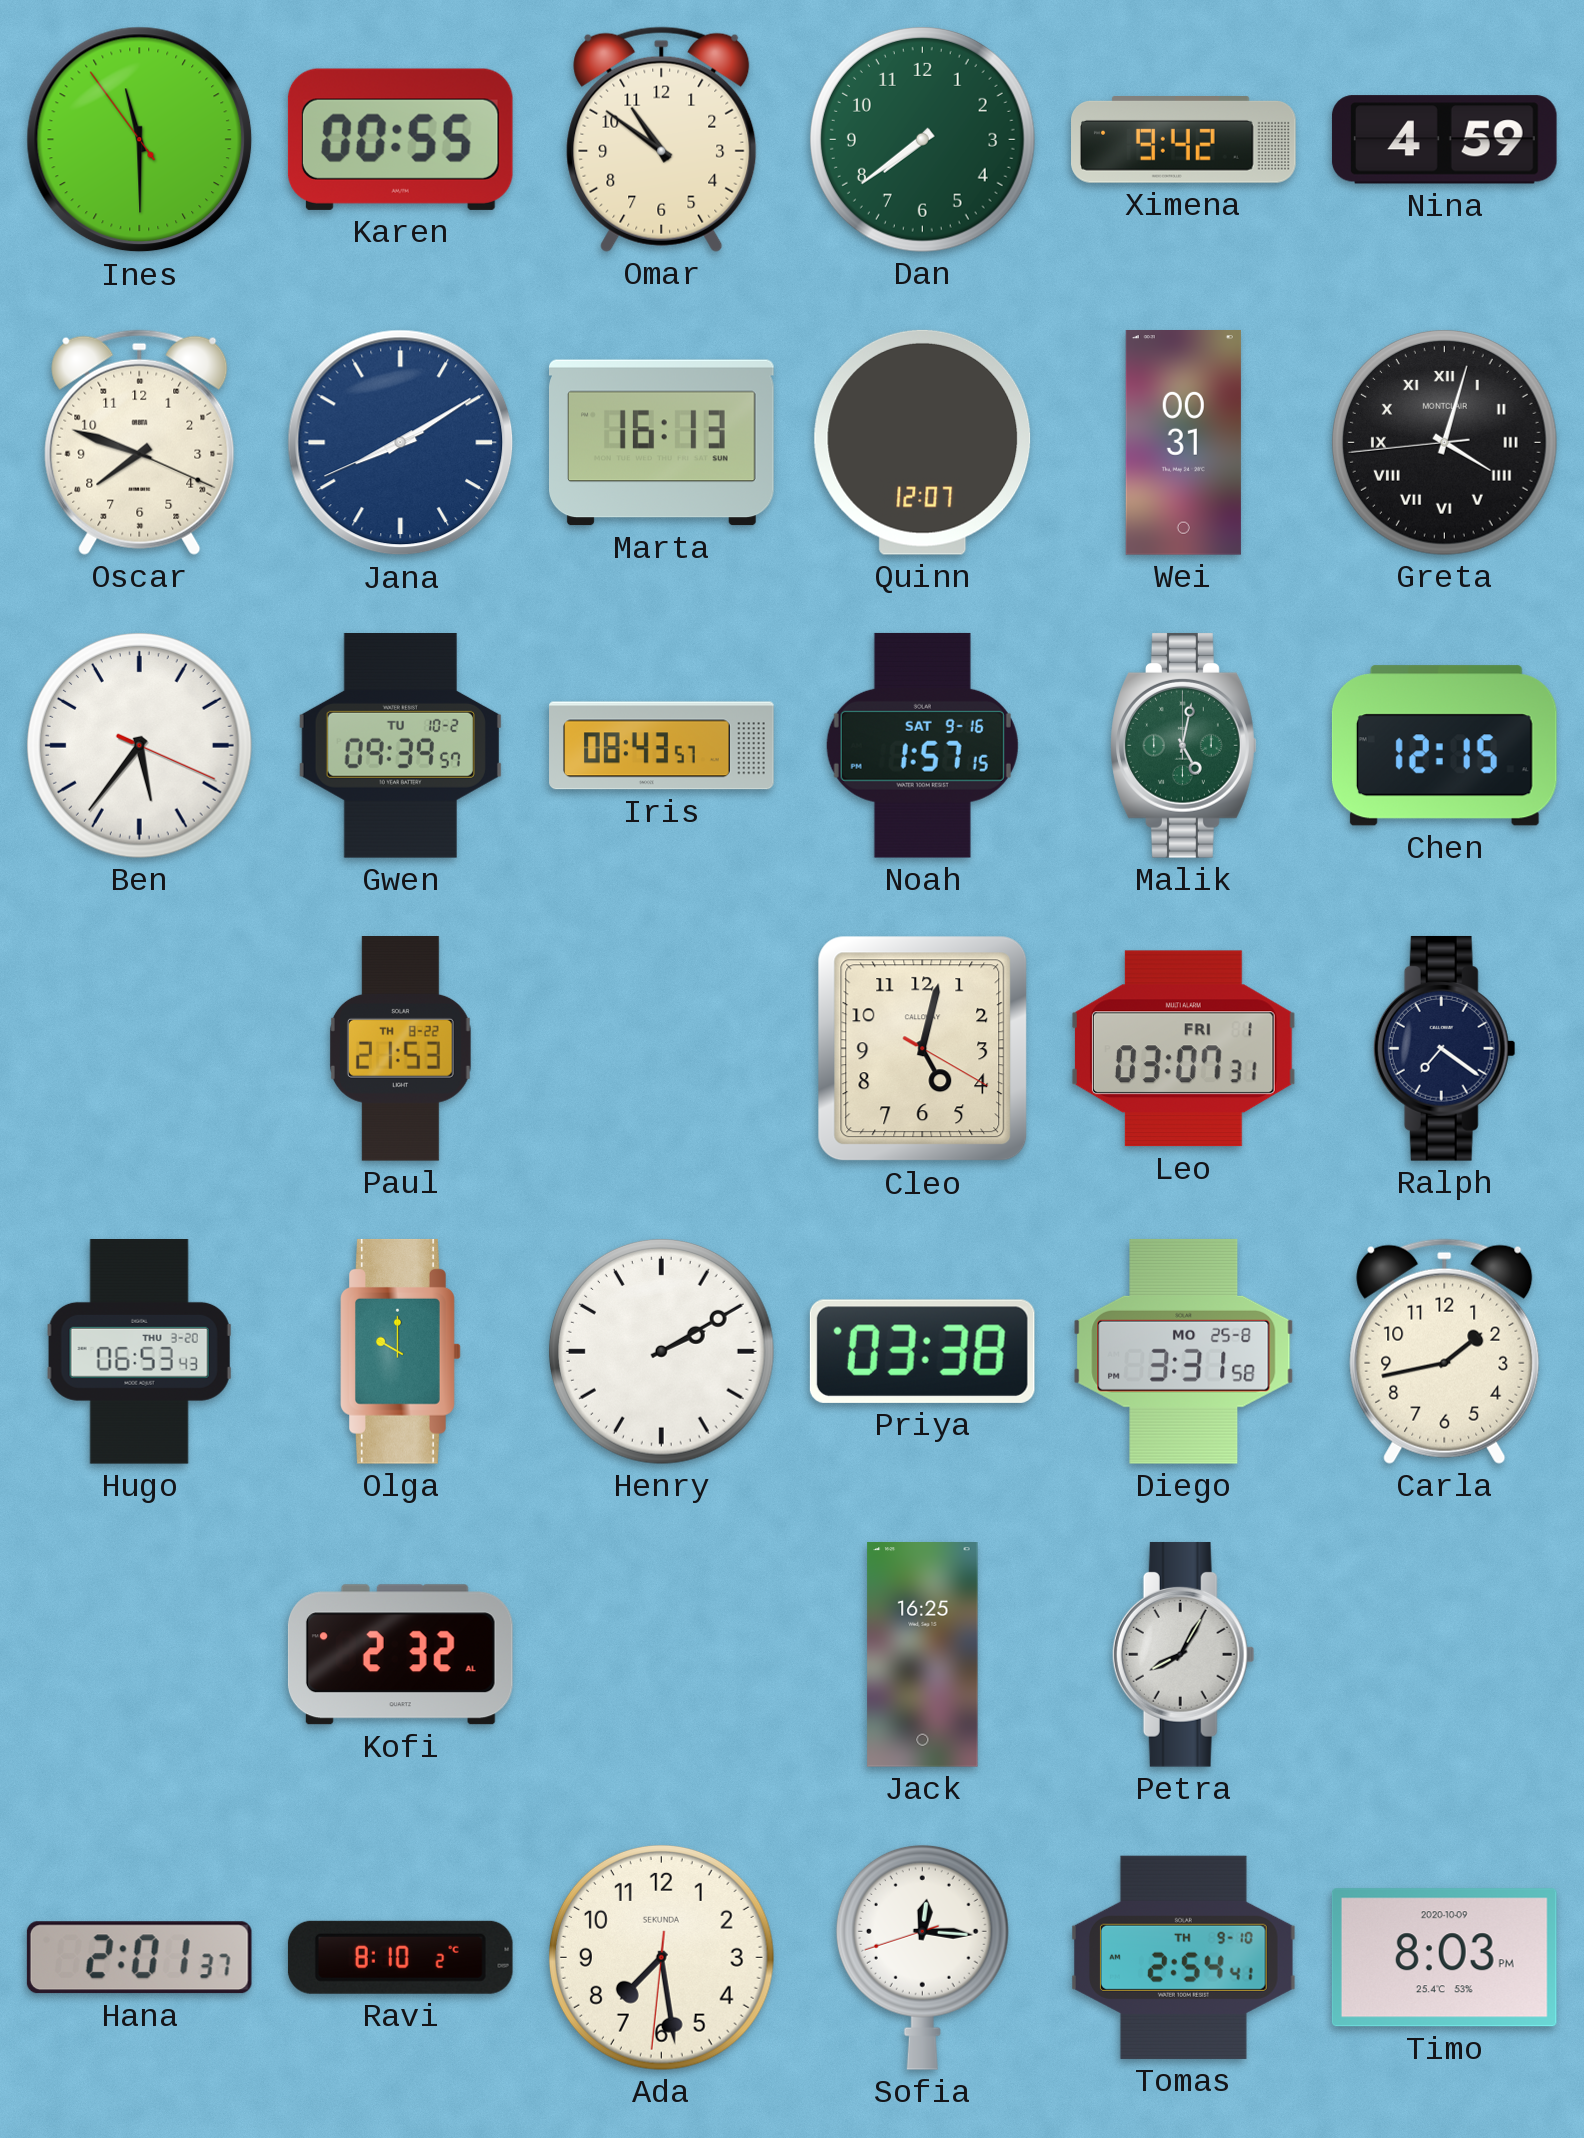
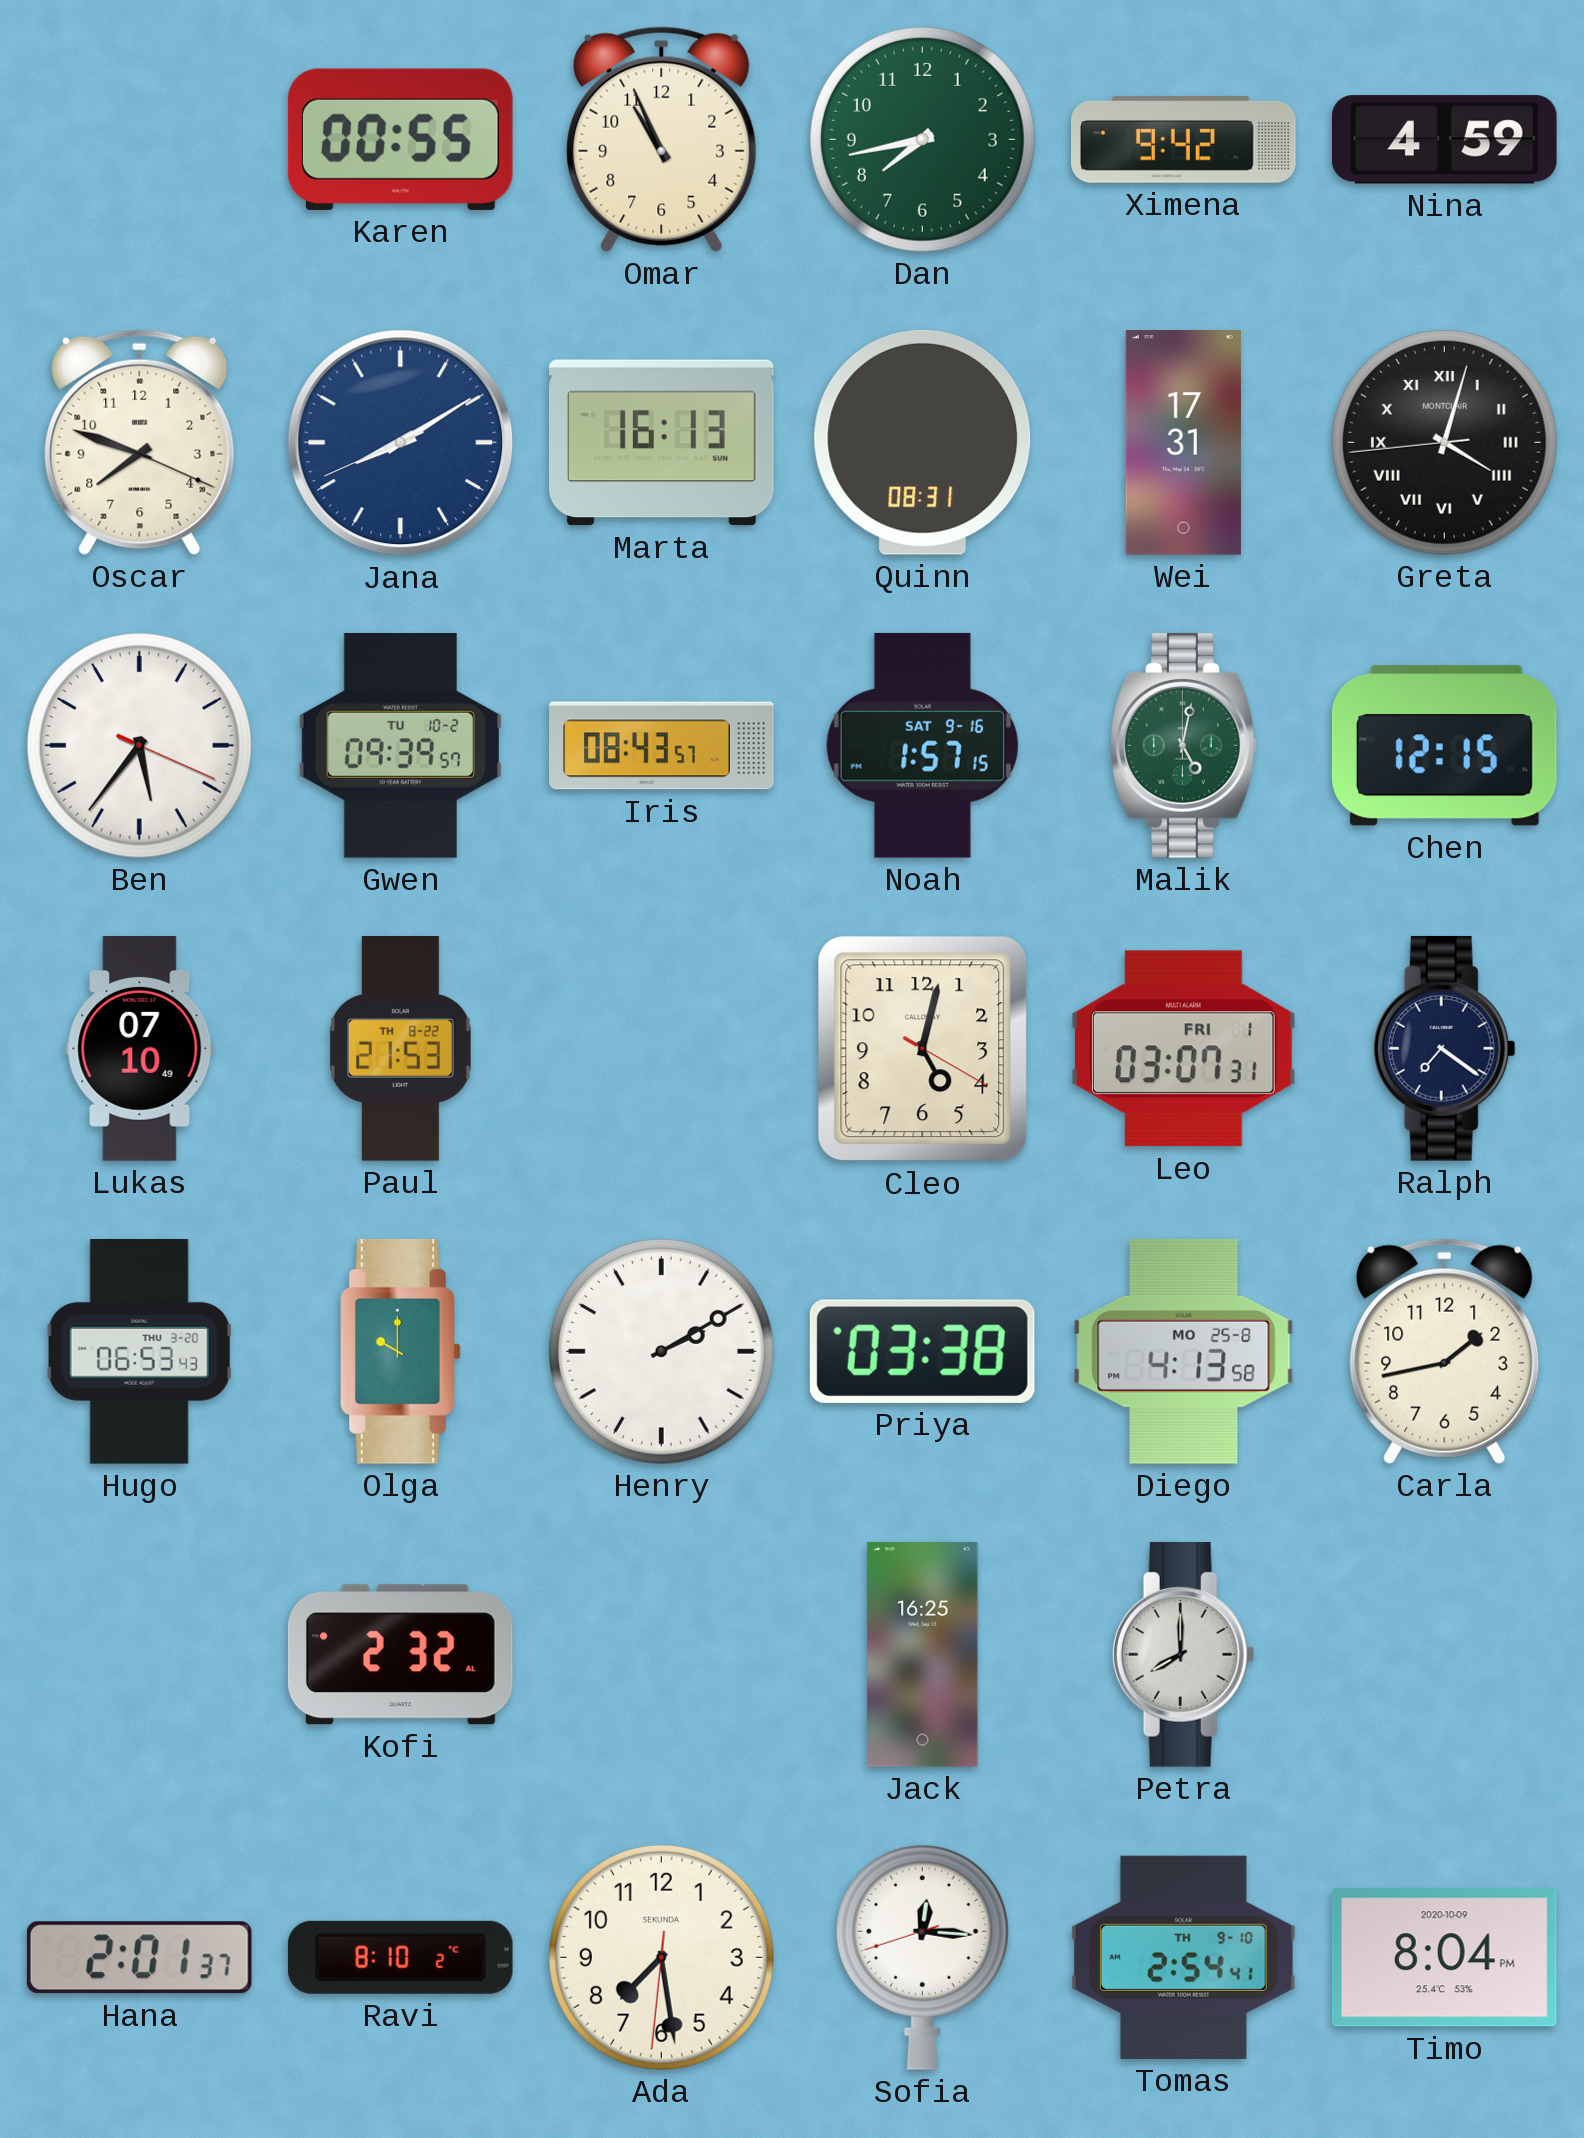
Ines: 11:29 -> none
Omar: 10:51 -> 10:56
Dan: 7:39 -> 7:43
Quinn: 12:07 -> 08:31
Wei: 00:31 -> 17:31
Lukas: none -> 07:10
Diego: 3:31 -> 4:13
Petra: 8:05 -> 8:00
Timo: 8:03 -> 8:04
